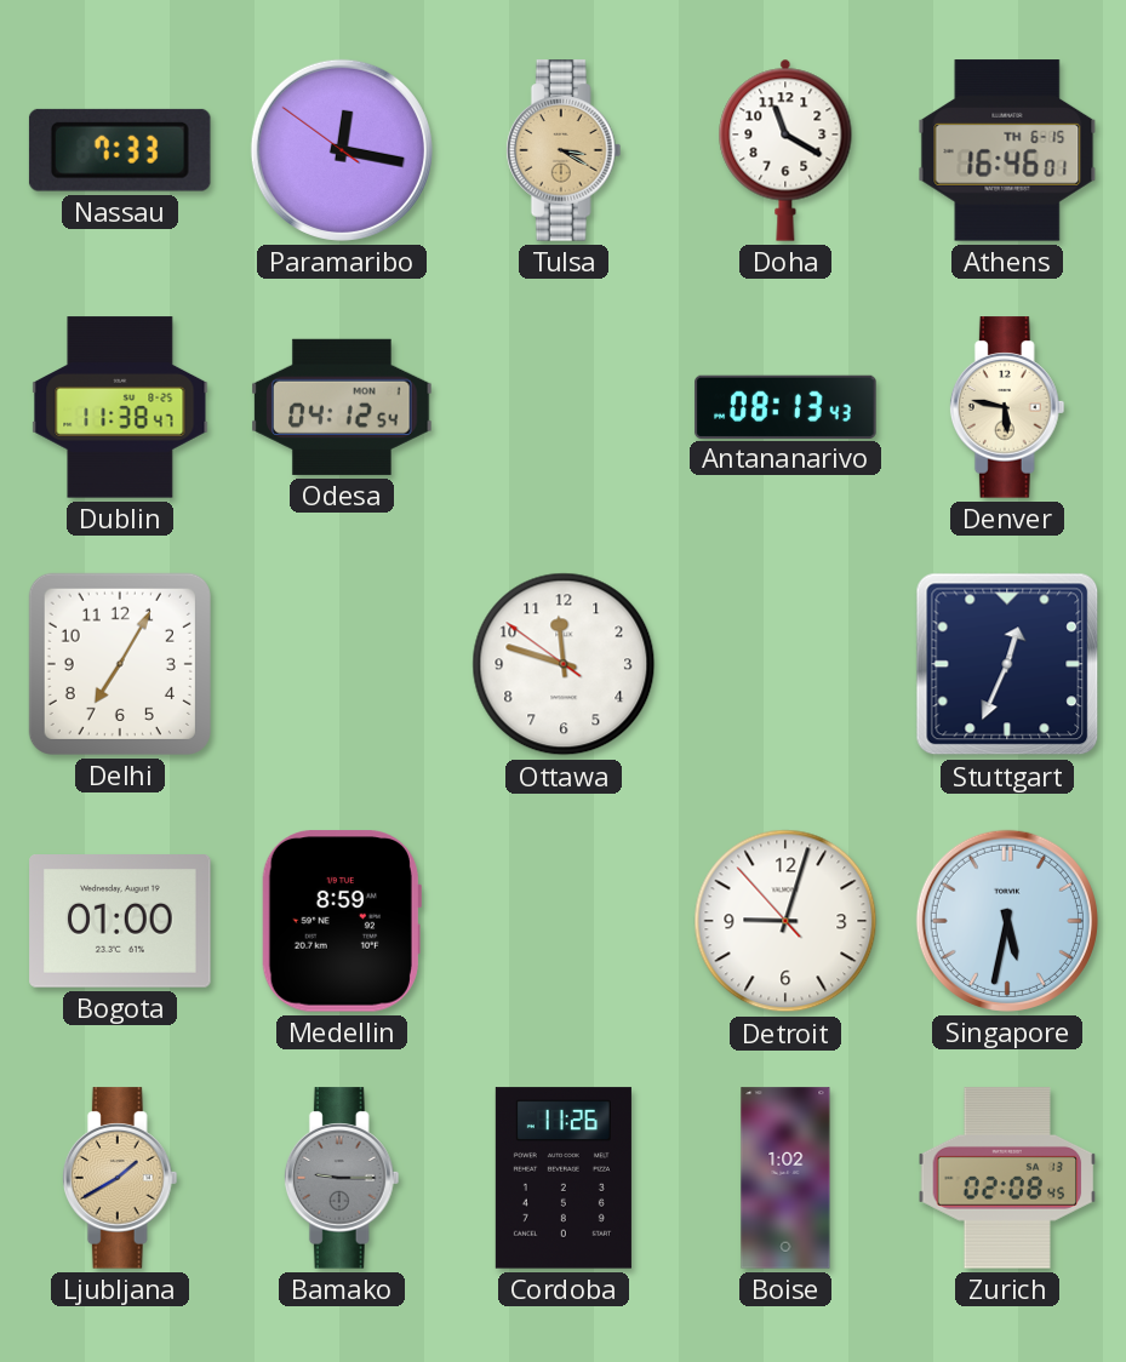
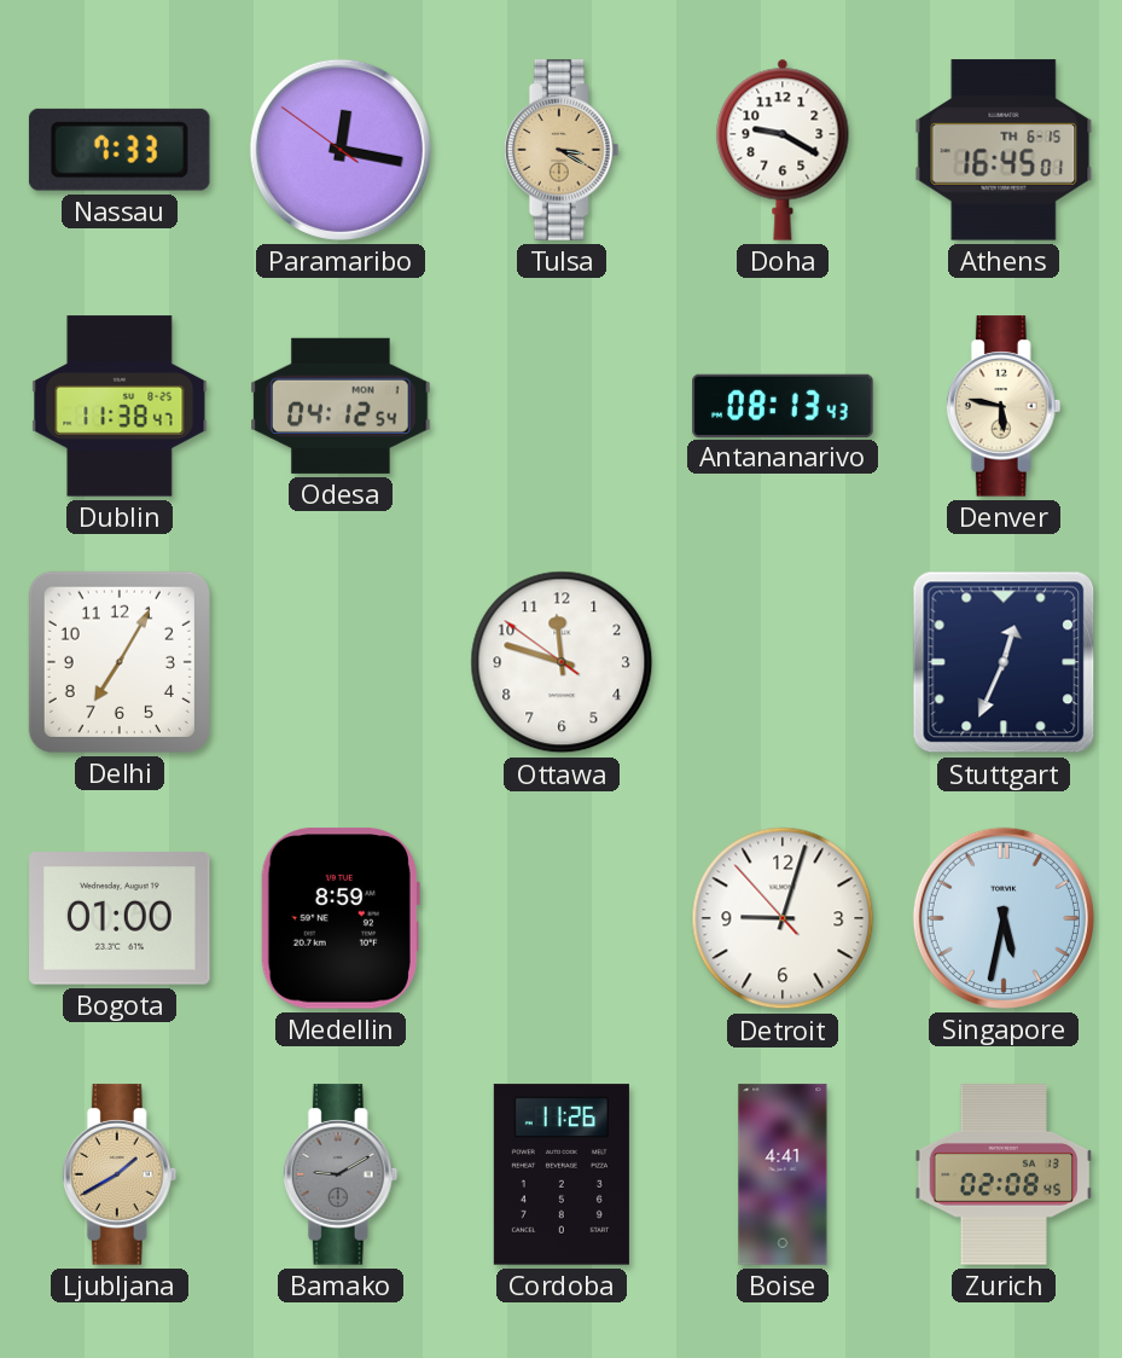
Doha: 11:20 -> 9:20
Athens: 16:46 -> 16:45
Bamako: 9:15 -> 9:10
Boise: 1:02 -> 4:41
